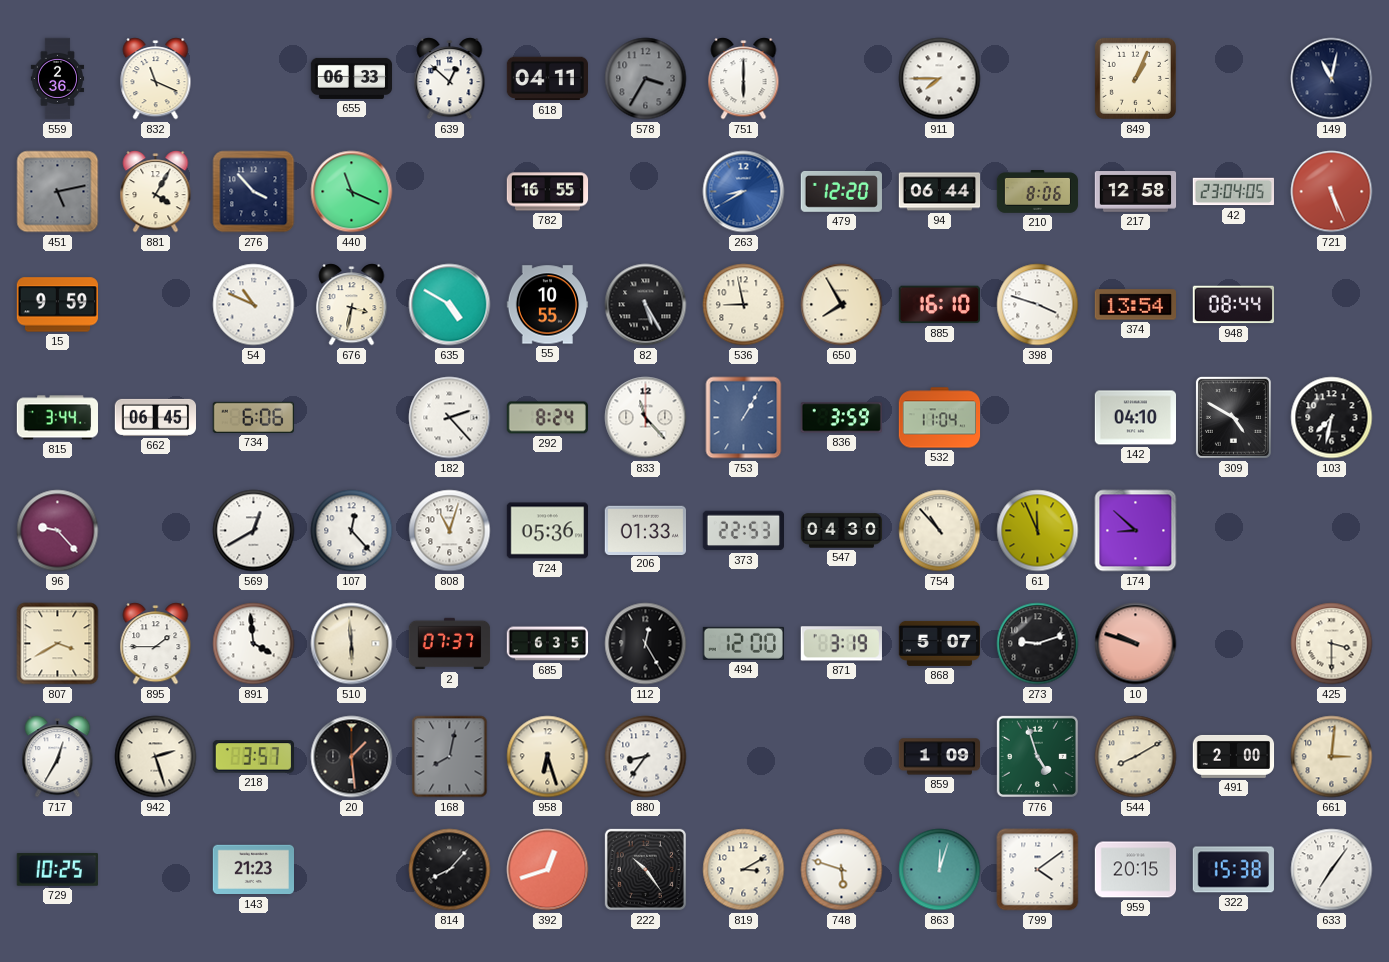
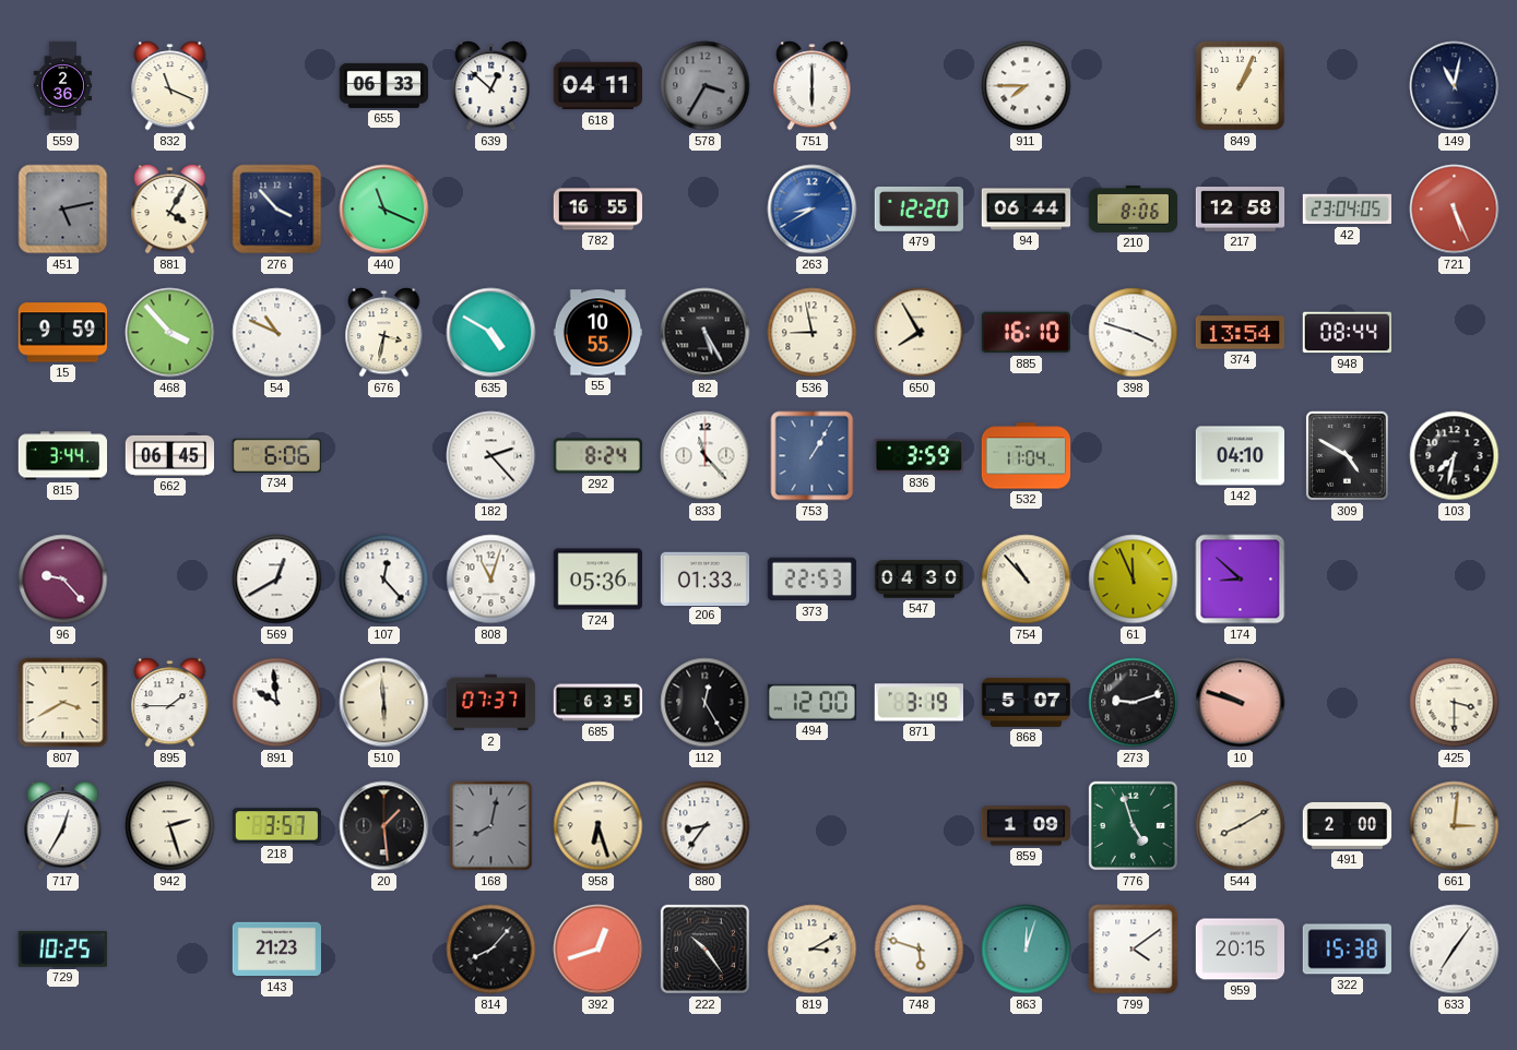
468: none -> 3:53
891: 3:59 -> 9:59
